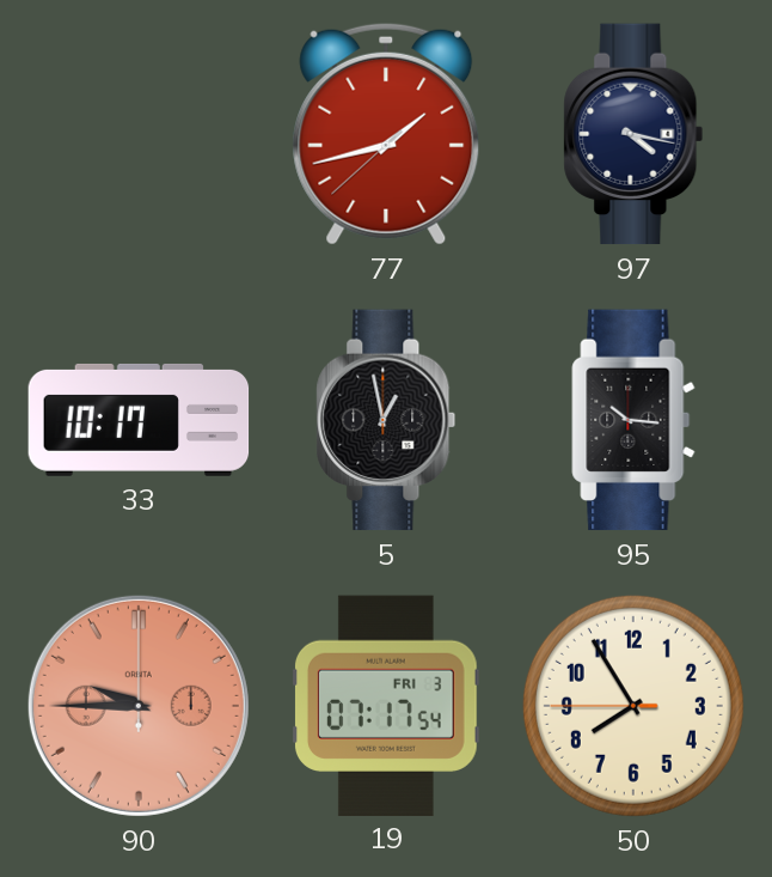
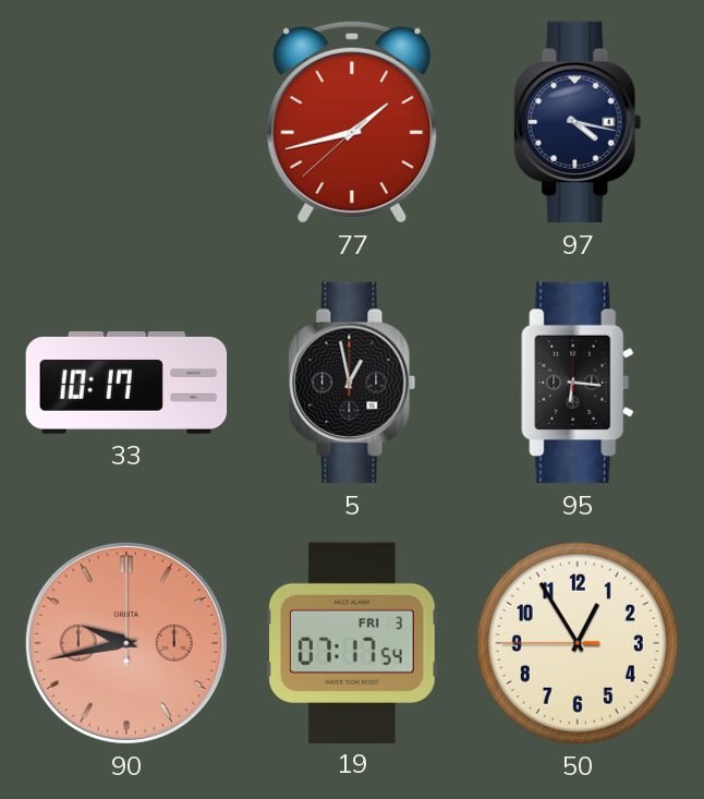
95: 10:16 -> 6:16
90: 9:45 -> 9:43
50: 7:54 -> 12:54
